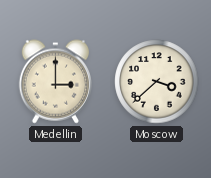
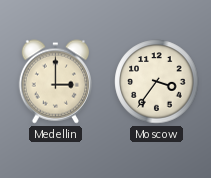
Moscow: 3:38 -> 3:36
